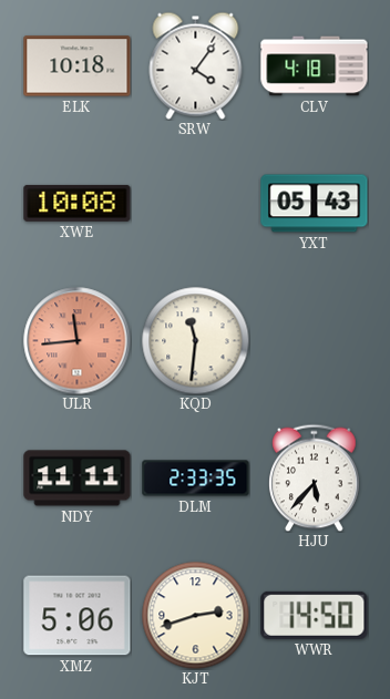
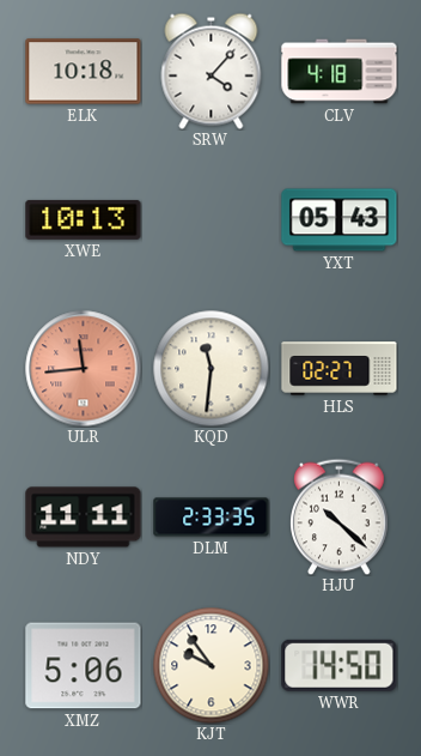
SRW: 4:06 -> 4:07
XWE: 10:08 -> 10:13
HLS: none -> 02:27
HJU: 5:37 -> 10:22
KJT: 2:42 -> 9:54
